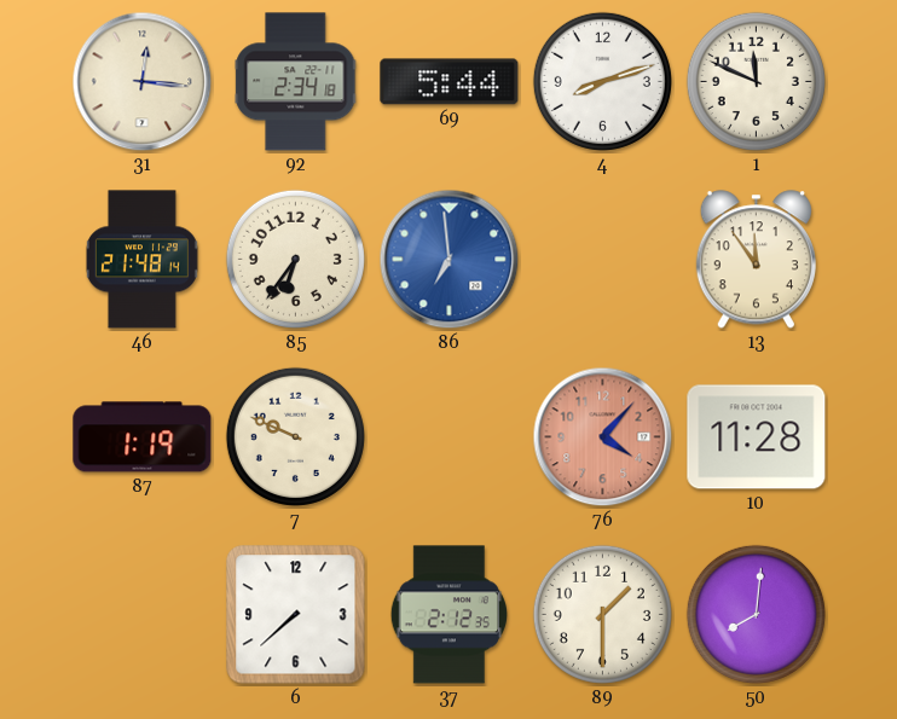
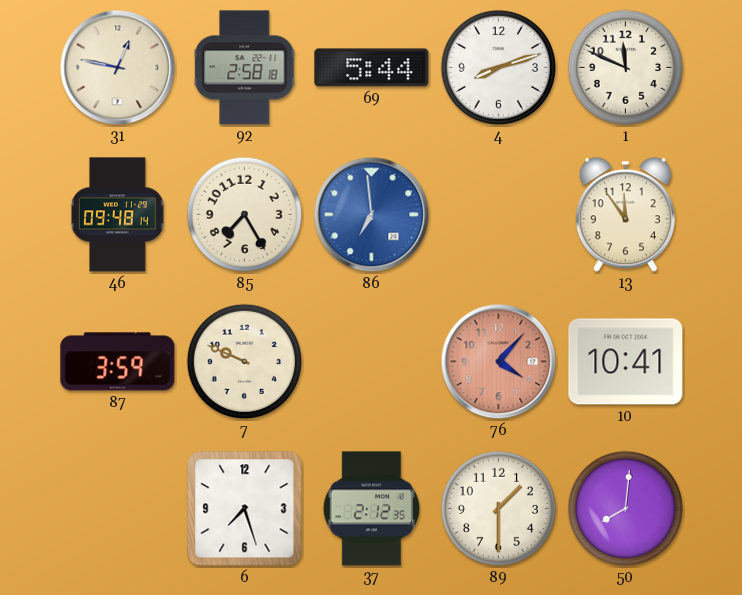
31: 12:16 -> 12:47
92: 2:34 -> 2:58
46: 21:48 -> 09:48
85: 6:36 -> 7:25
87: 1:19 -> 3:59
10: 11:28 -> 10:41
6: 7:38 -> 7:27
